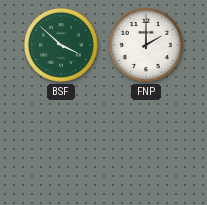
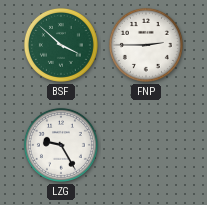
FNP: 2:00 -> 2:45
LZG: none -> 9:25
